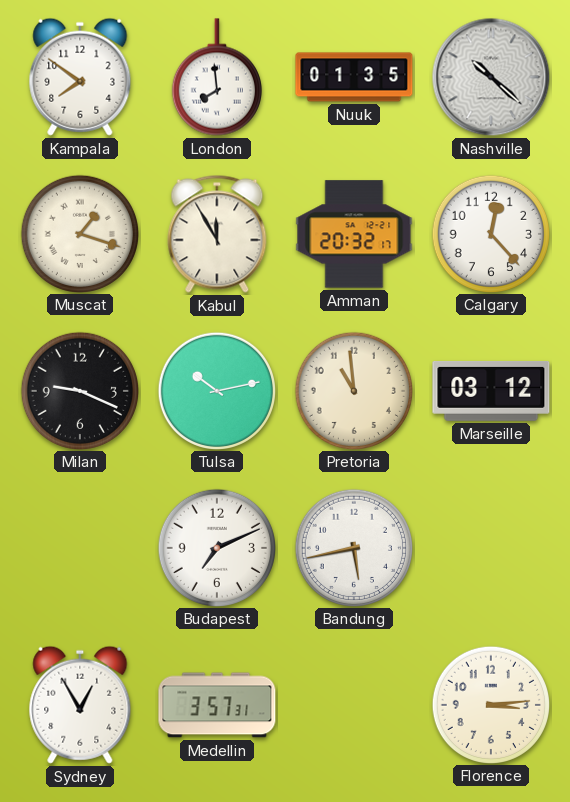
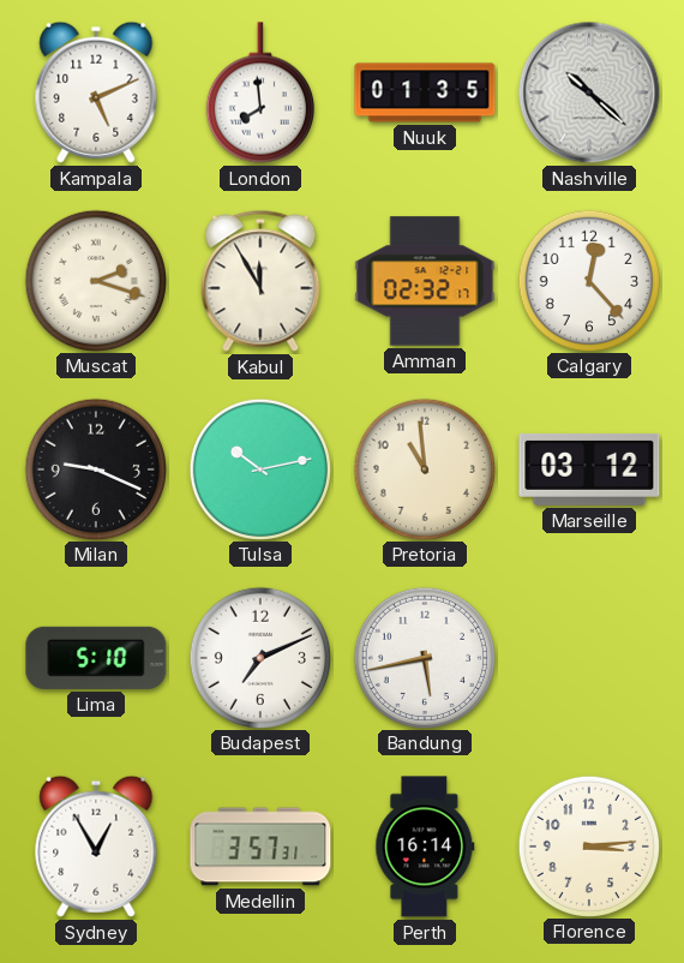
Kampala: 7:51 -> 5:11
Muscat: 1:18 -> 2:18
Amman: 20:32 -> 02:32
Lima: none -> 5:10
Perth: none -> 16:14
